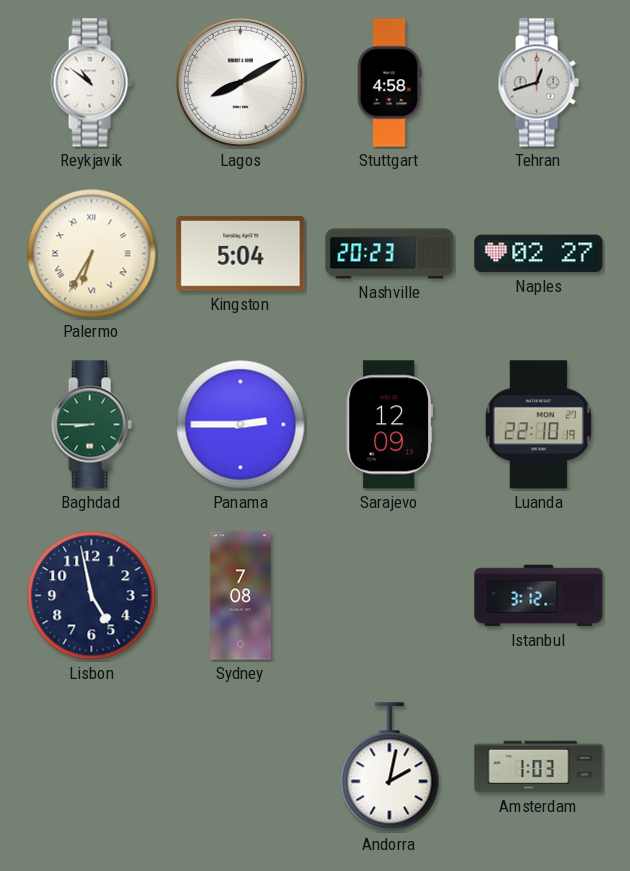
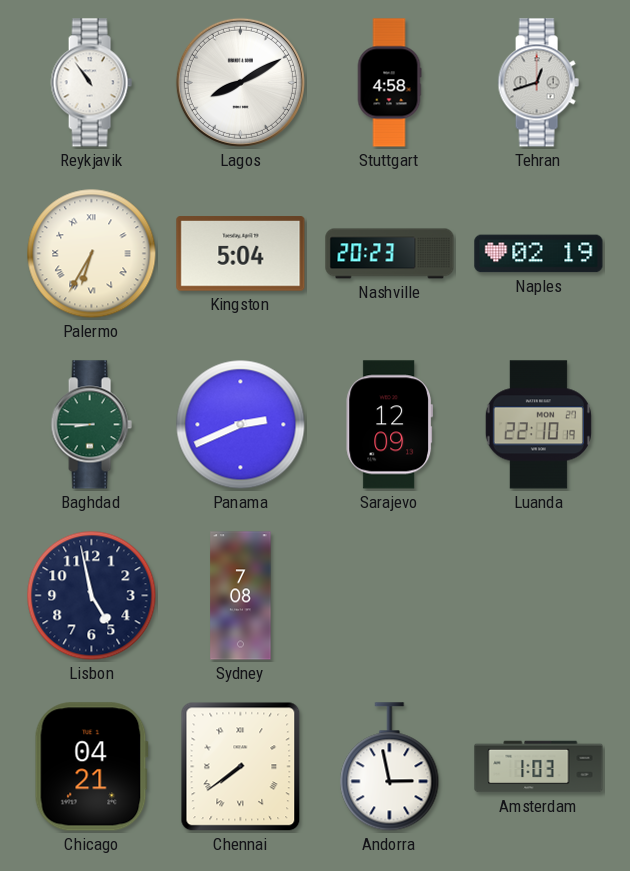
Reykjavik: 10:51 -> 10:54
Naples: 02:27 -> 02:19
Panama: 2:45 -> 2:41
Istanbul: 3:12 -> none
Chicago: none -> 04:21
Chennai: none -> 7:39
Andorra: 2:02 -> 2:58
